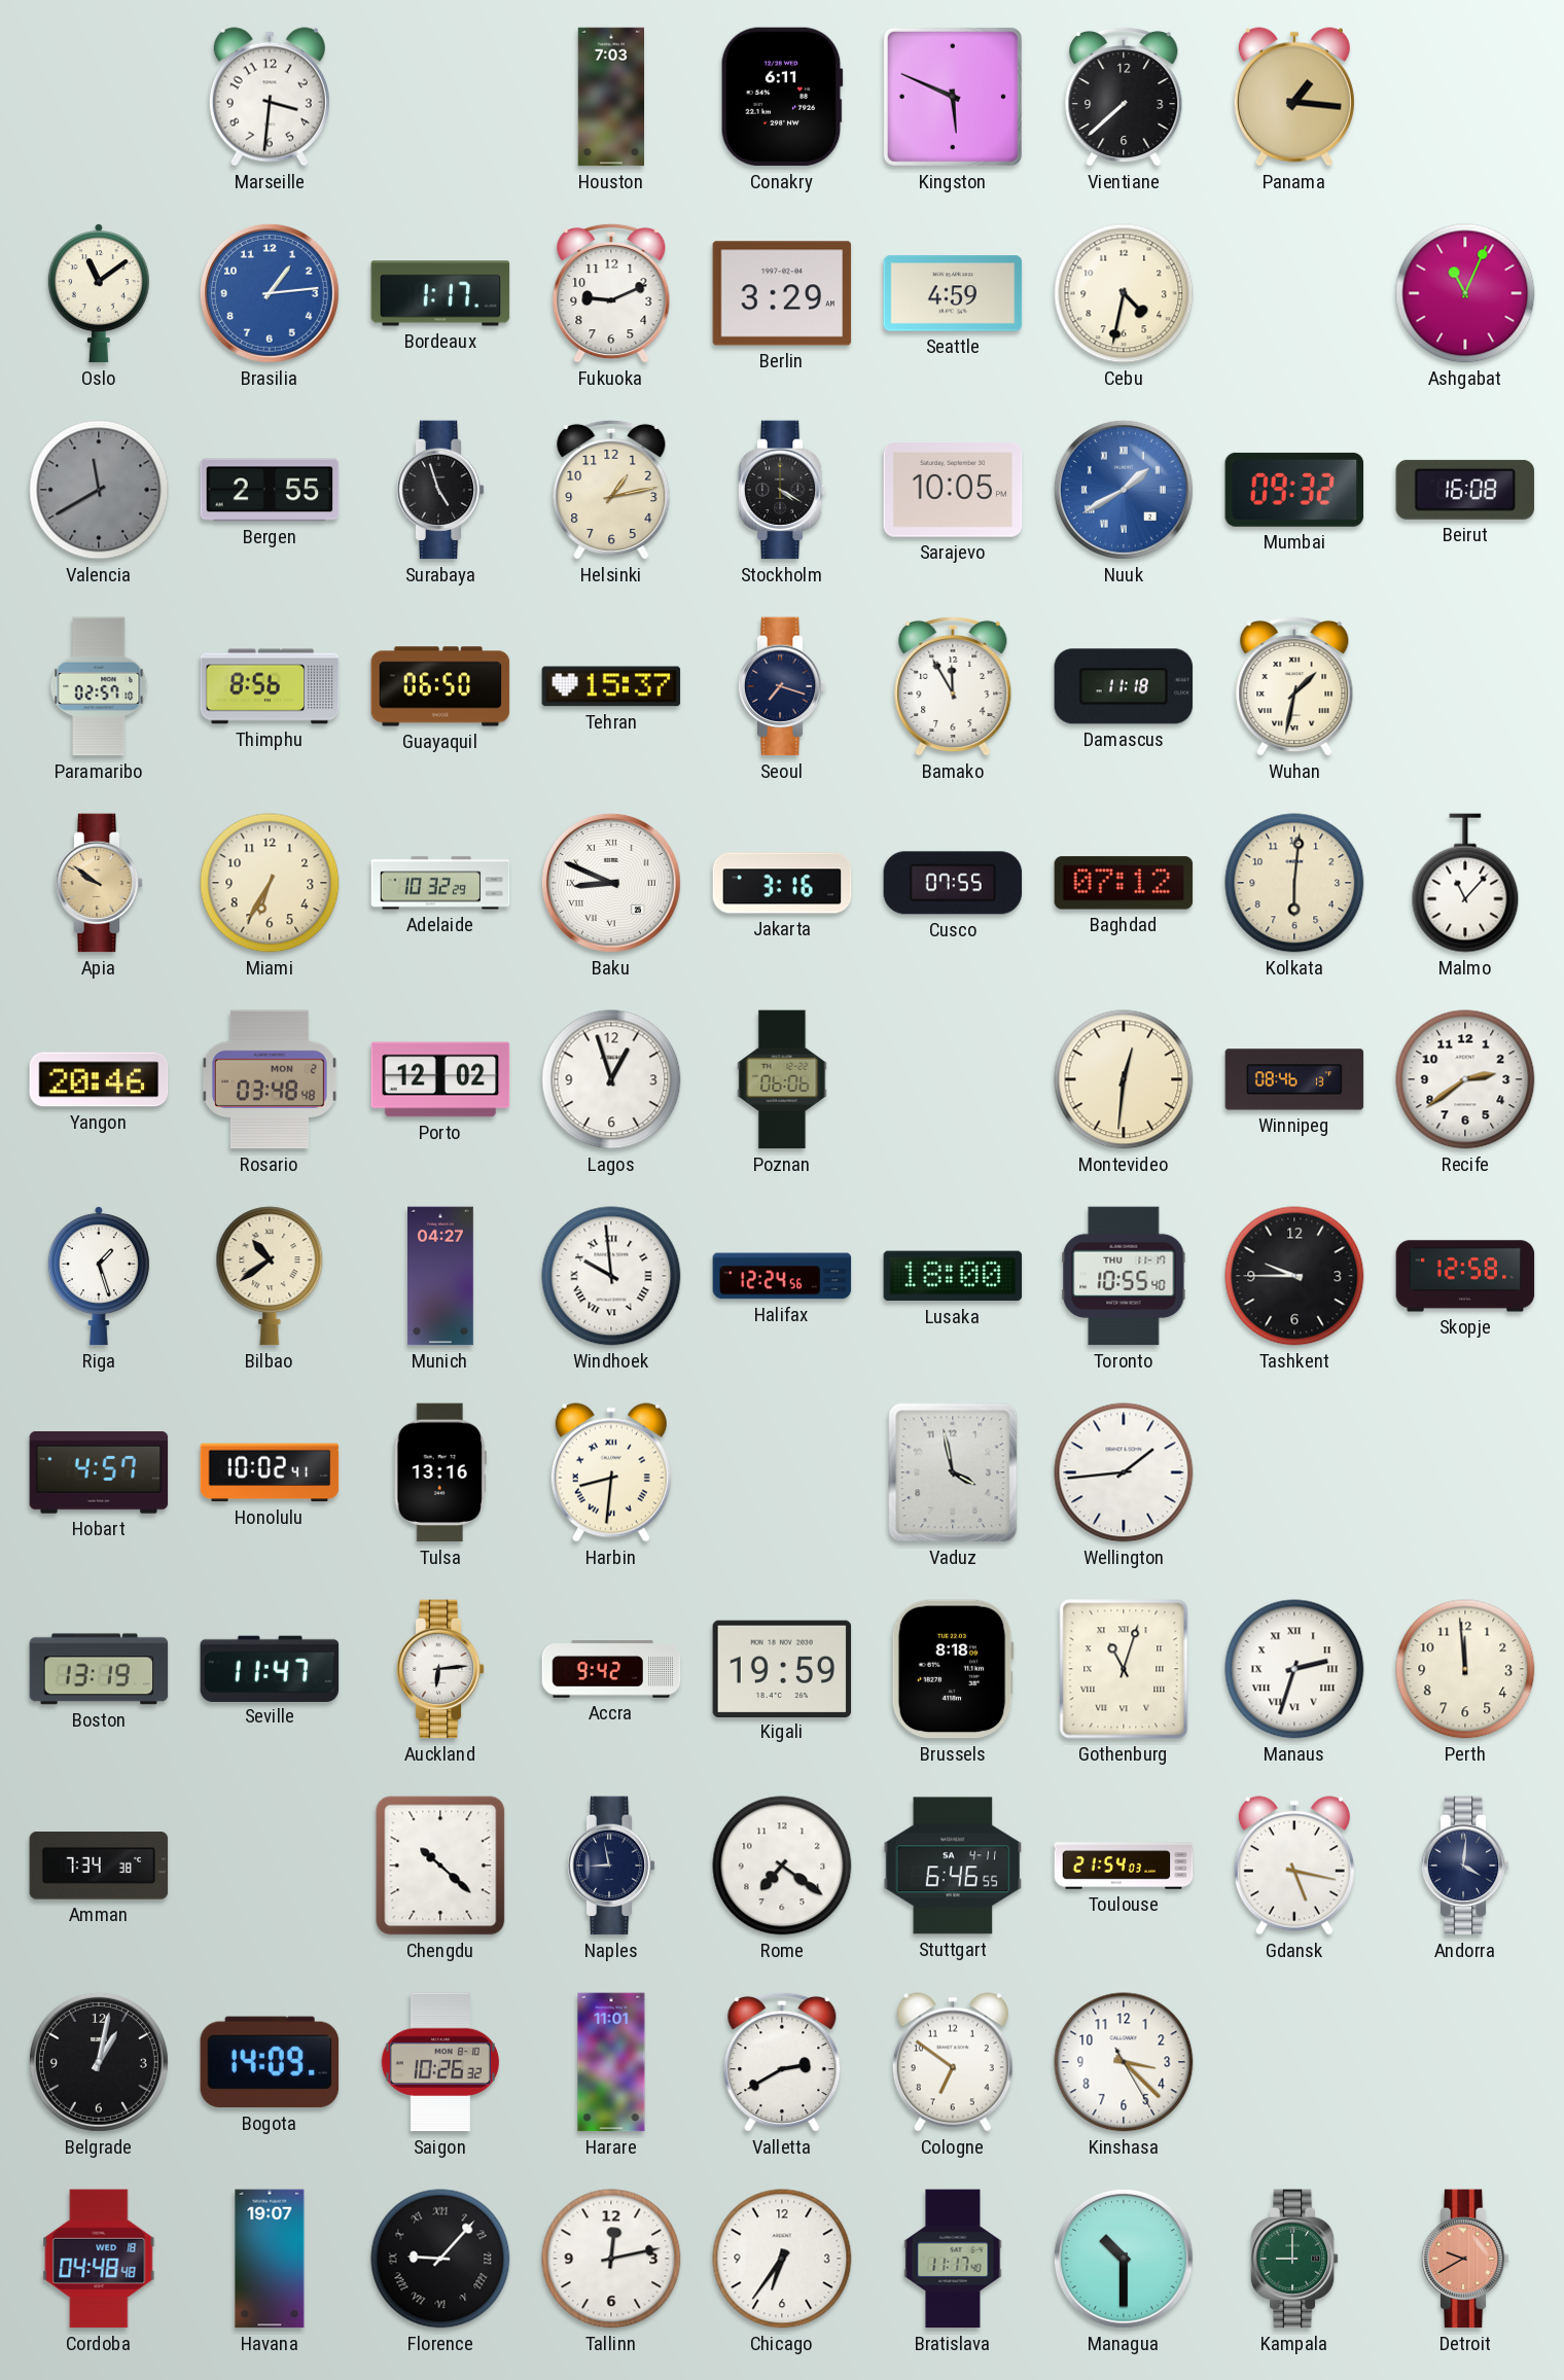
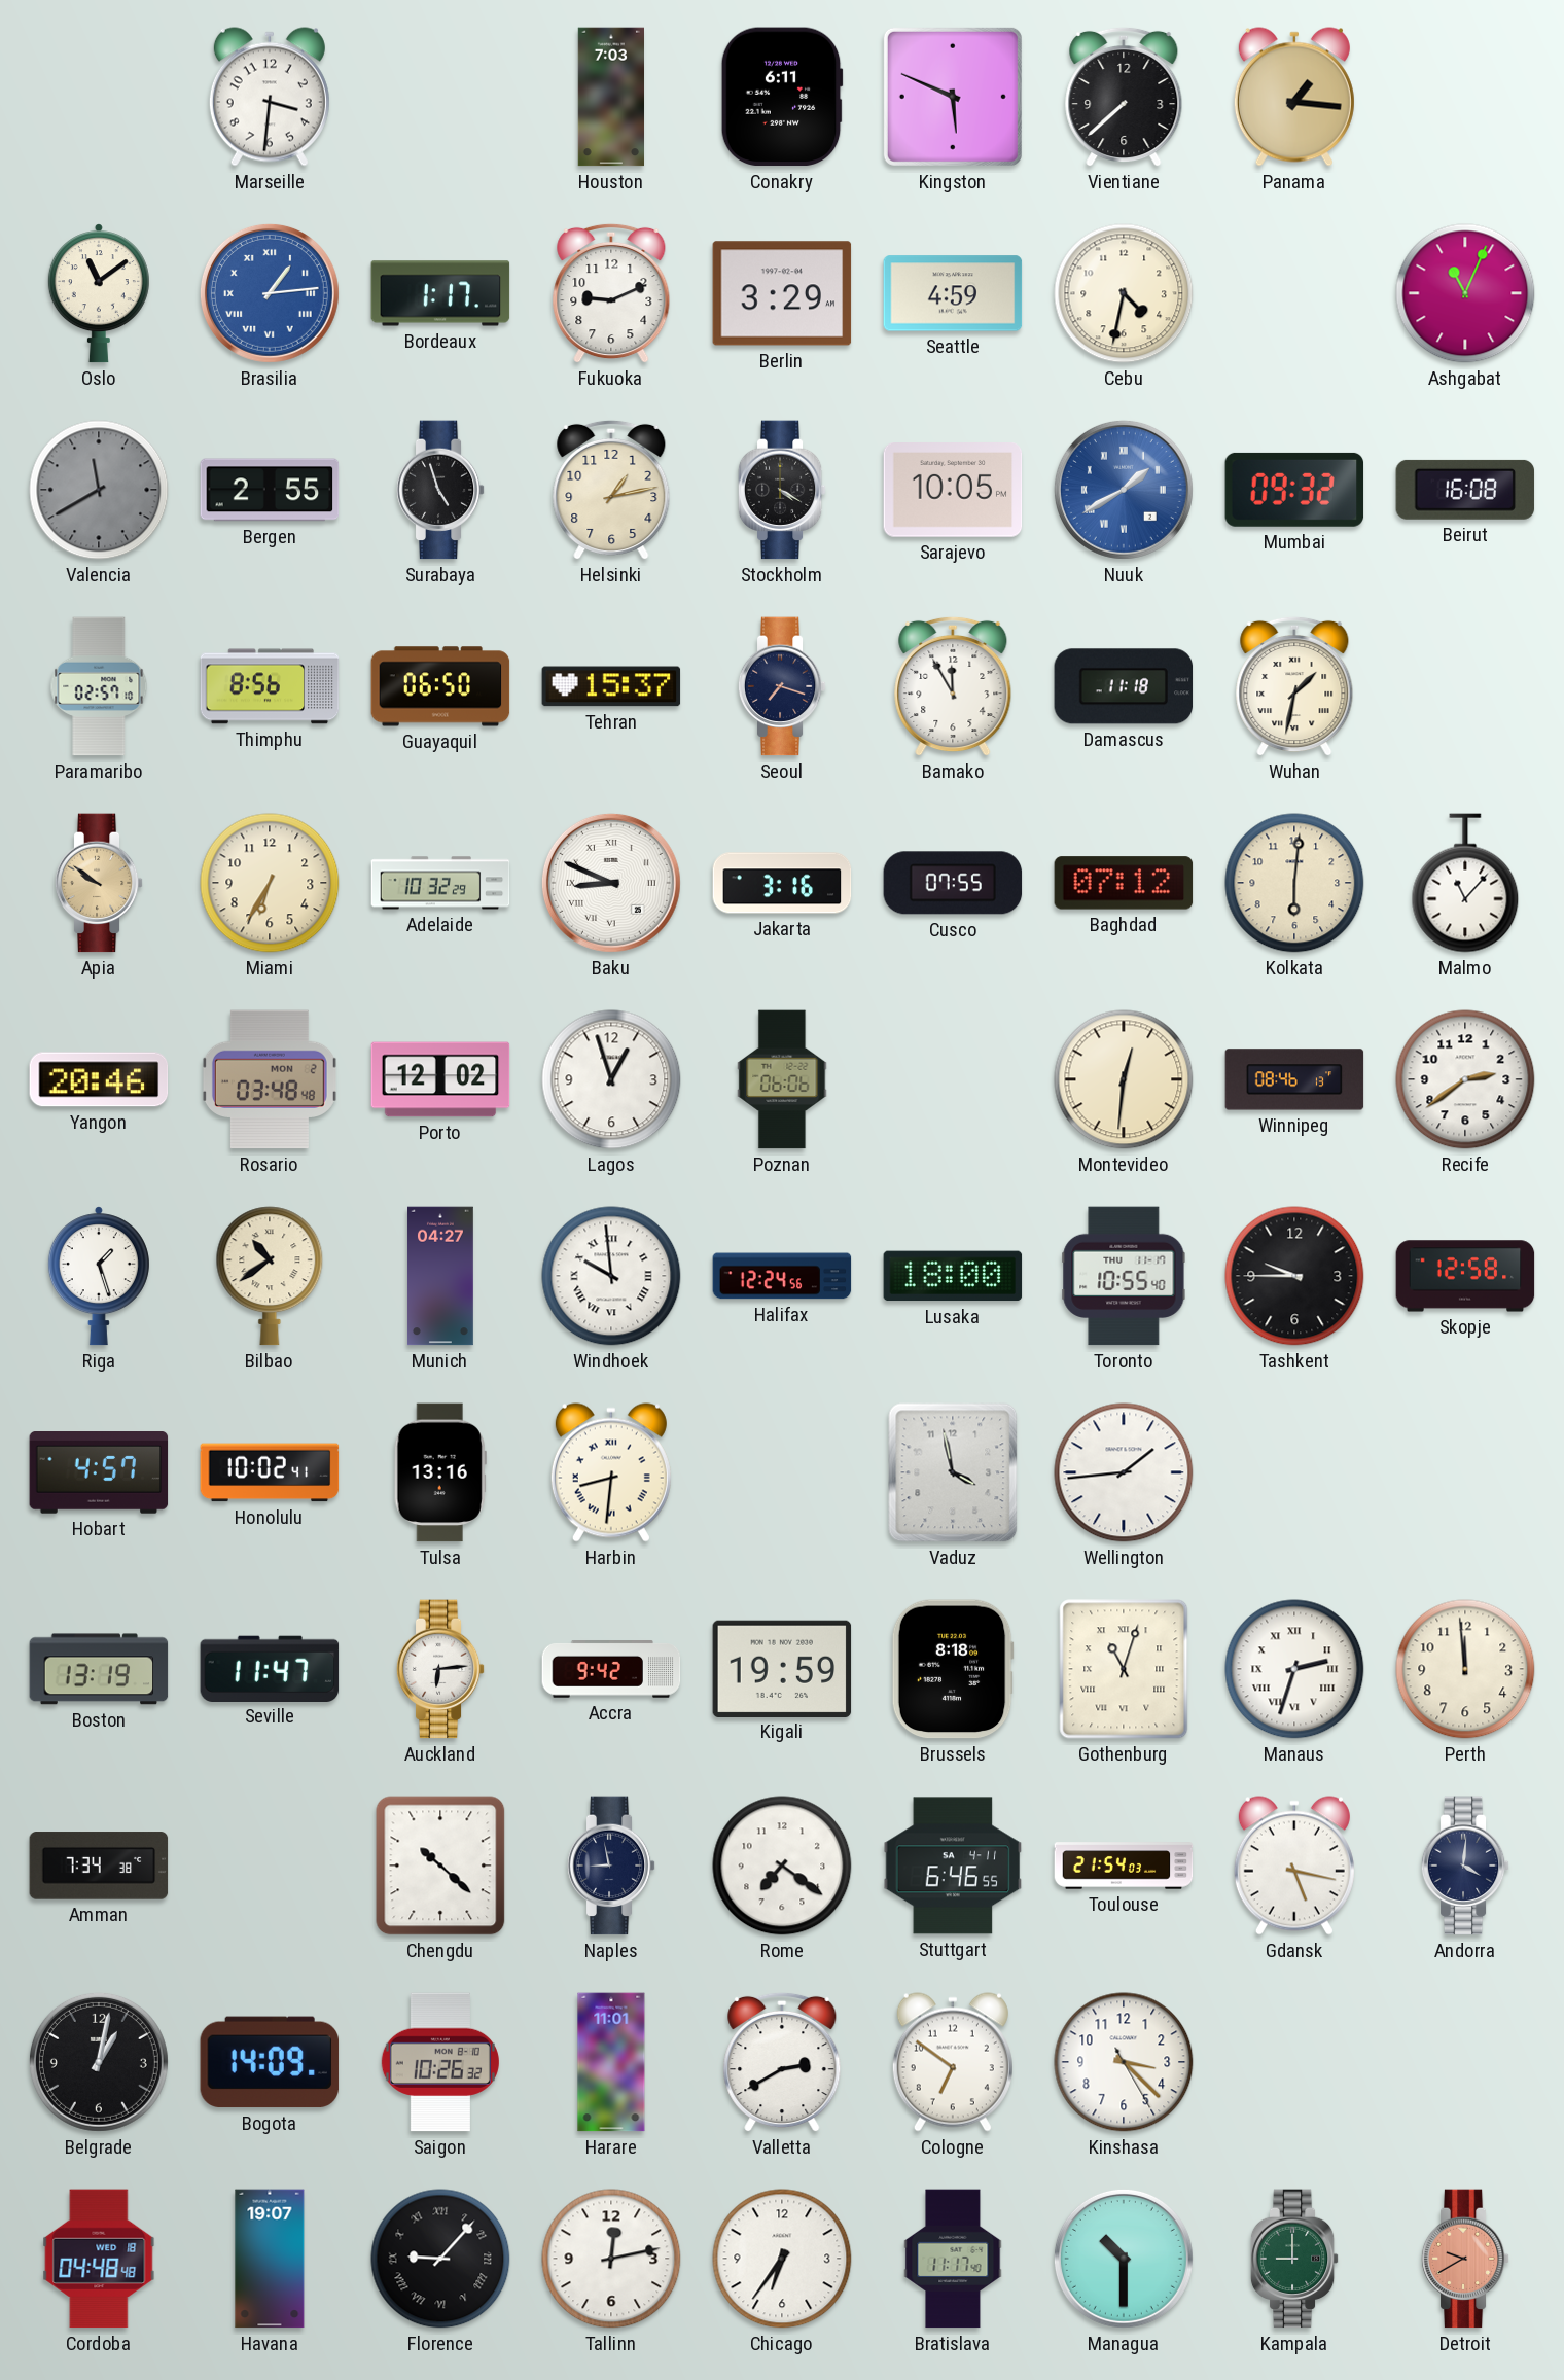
Brasilia numerals: Arabic -> Roman
